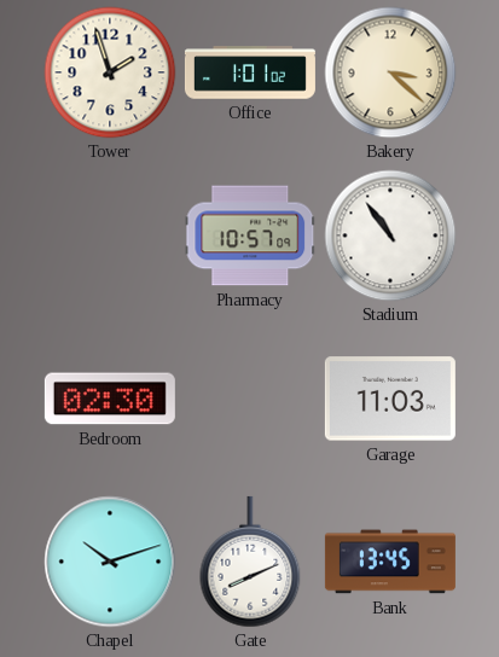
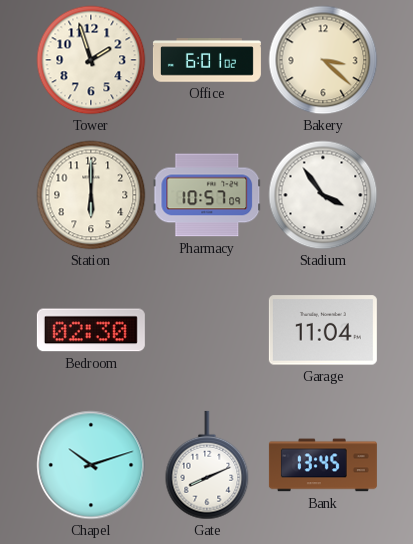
Office: 1:01 -> 6:01
Station: none -> 6:00
Stadium: 10:54 -> 3:54
Garage: 11:03 -> 11:04
